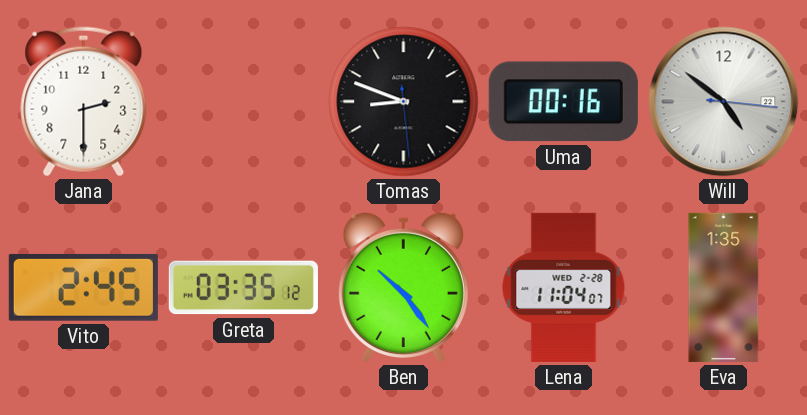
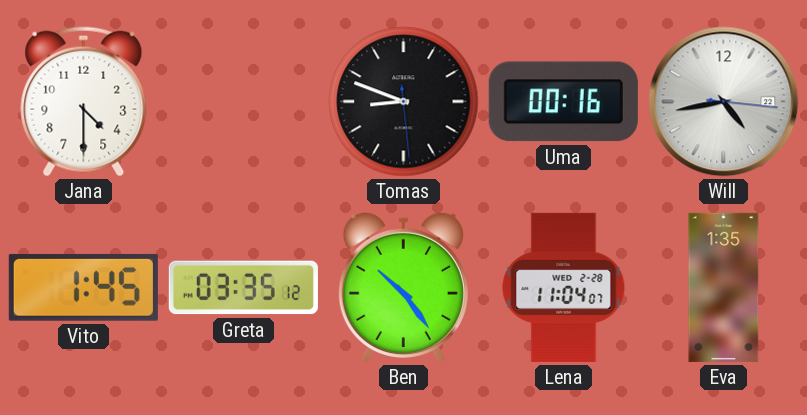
Jana: 2:30 -> 4:30
Will: 4:51 -> 4:43
Vito: 2:45 -> 1:45
